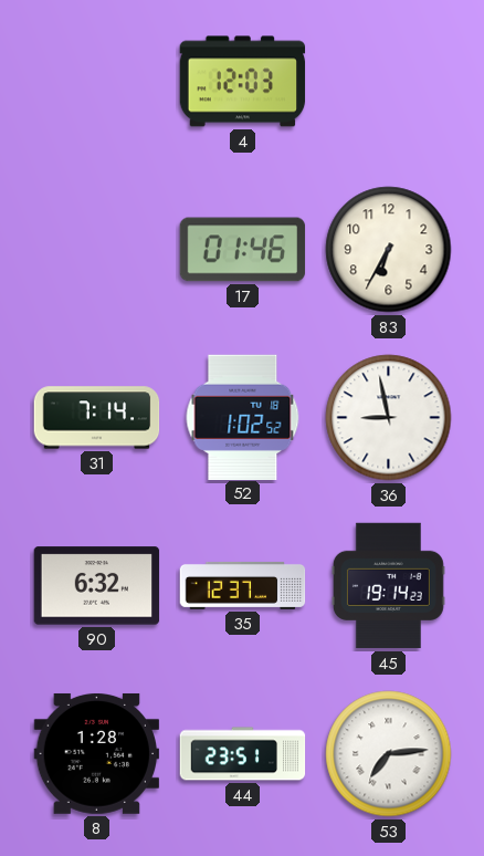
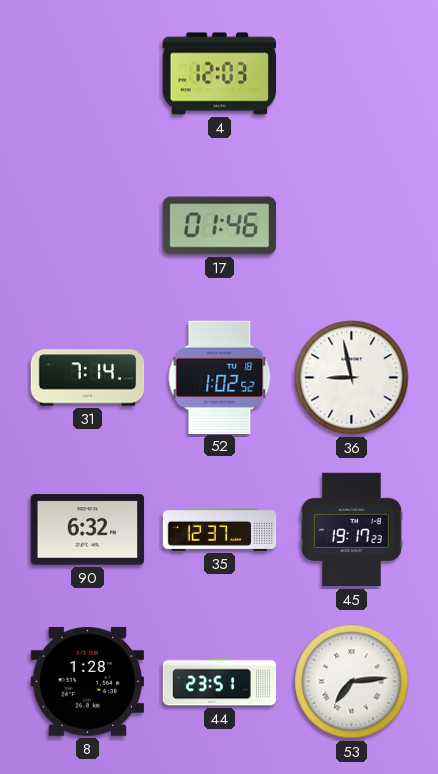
83: 6:35 -> none
45: 19:14 -> 19:17
